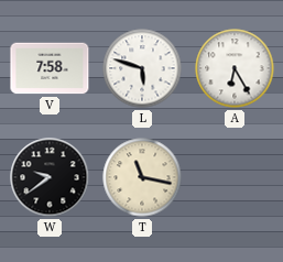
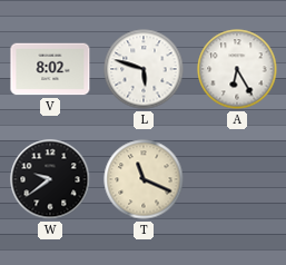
V: 7:58 -> 8:02
T: 11:17 -> 11:19
